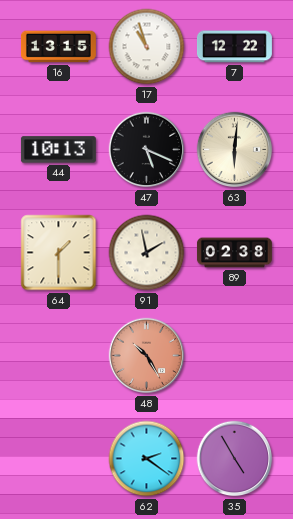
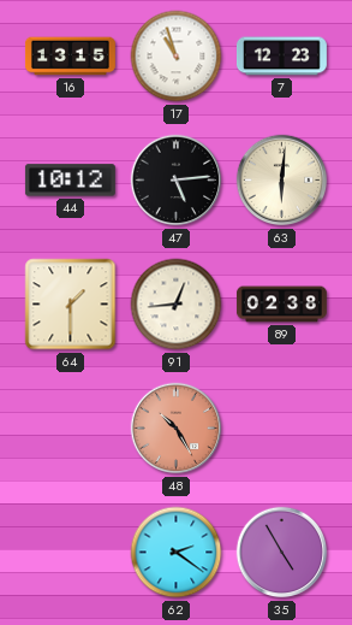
7: 12:22 -> 12:23
44: 10:13 -> 10:12
47: 5:19 -> 5:14
91: 1:58 -> 12:44
